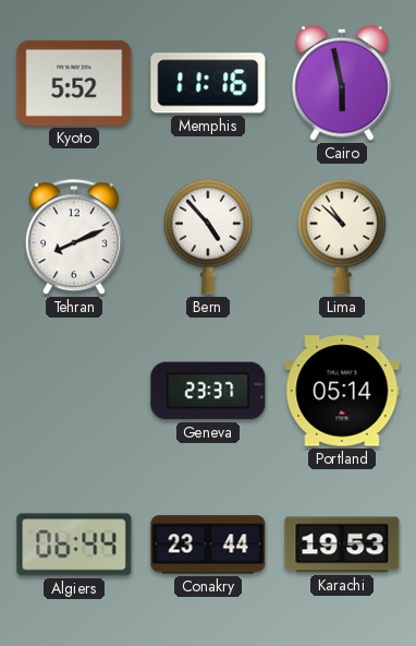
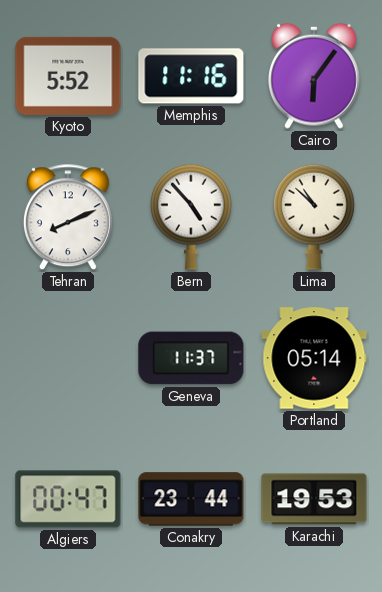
Cairo: 5:58 -> 6:06
Geneva: 23:37 -> 11:37
Algiers: 06:44 -> 00:47
